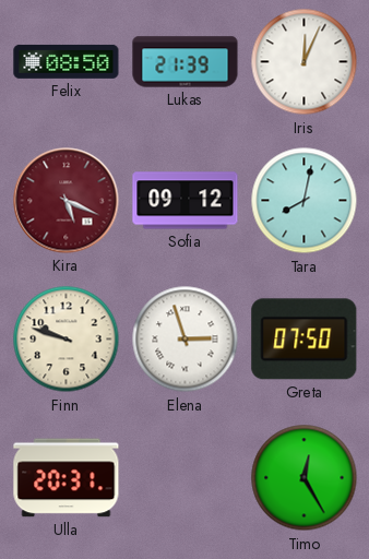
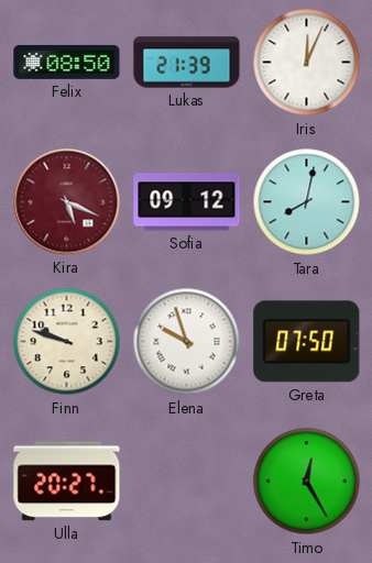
Elena: 2:57 -> 9:57
Ulla: 20:31 -> 20:27
